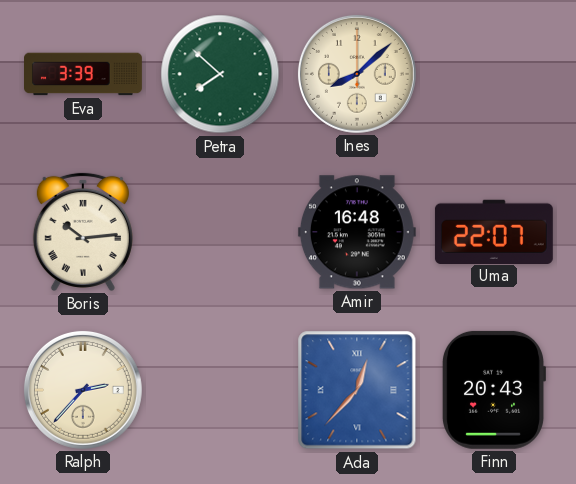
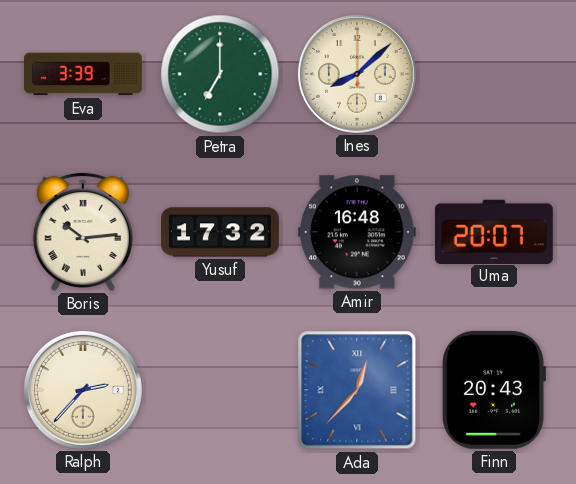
Petra: 7:52 -> 7:00
Yusuf: none -> 17:32
Uma: 22:07 -> 20:07
